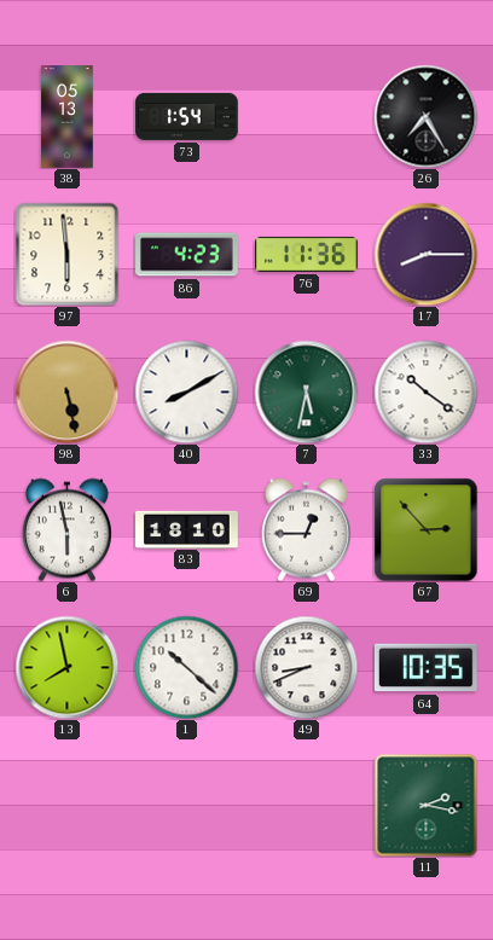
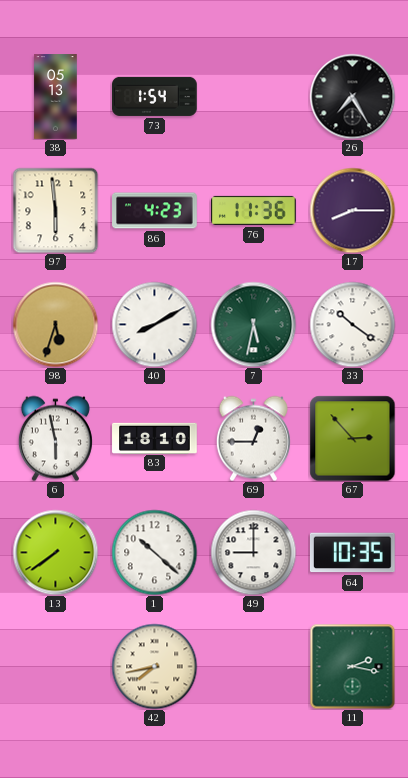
98: 5:28 -> 5:33
13: 7:58 -> 7:39
49: 8:41 -> 9:00
42: none -> 7:43
